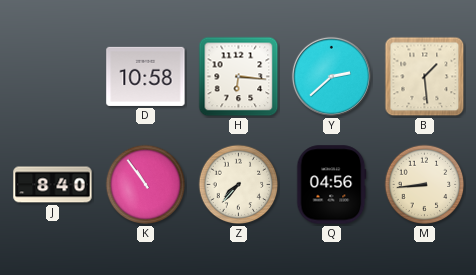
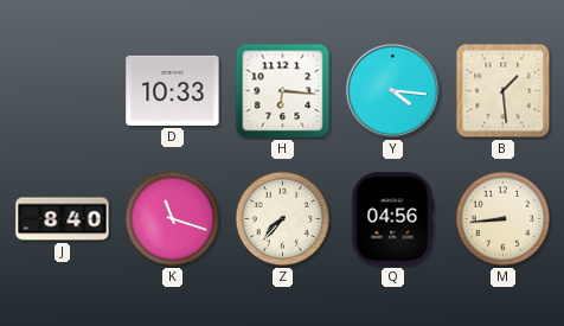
D: 10:58 -> 10:33
Y: 2:38 -> 4:16
K: 10:54 -> 11:18
